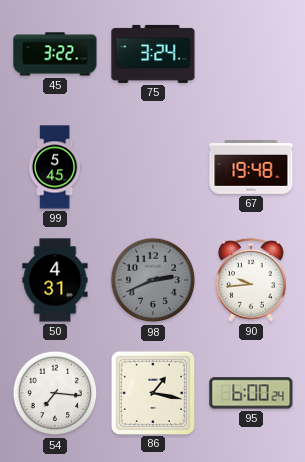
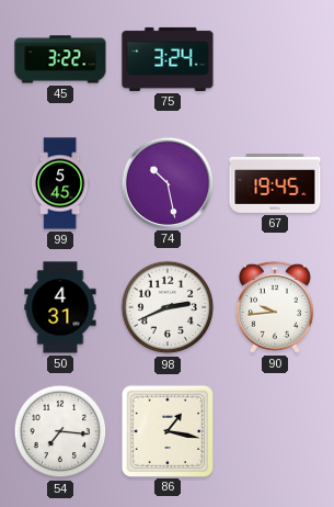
74: none -> 10:28
67: 19:48 -> 19:45
98 dial: grey -> white
95: 6:00 -> none
